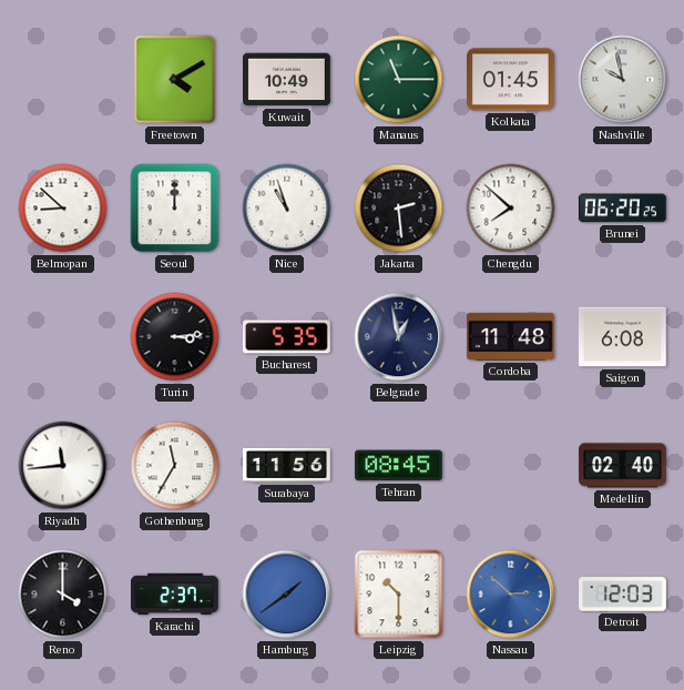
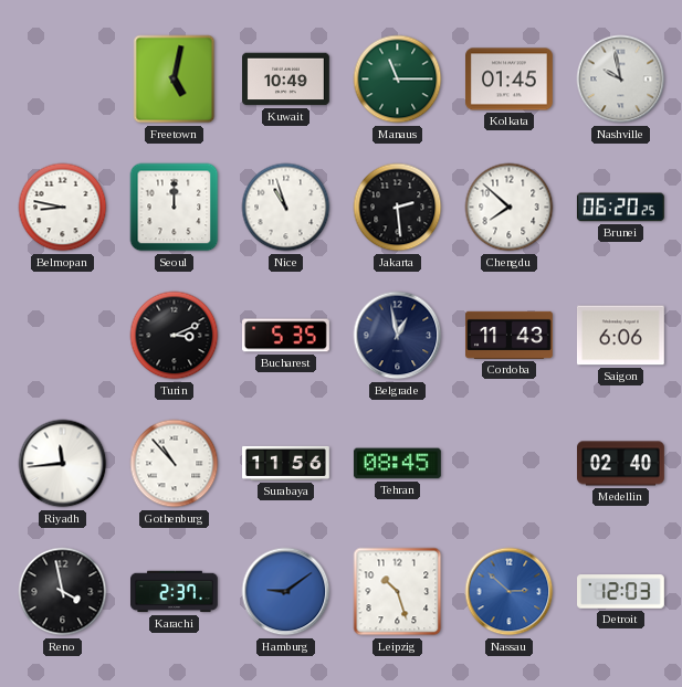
Freetown: 4:10 -> 5:02
Belmopan: 8:52 -> 8:47
Turin: 3:14 -> 3:11
Cordoba: 11:48 -> 11:43
Saigon: 6:08 -> 6:06
Gothenburg: 11:35 -> 10:53
Reno: 4:00 -> 3:58
Hamburg: 1:39 -> 9:09
Leipzig: 10:30 -> 10:27
